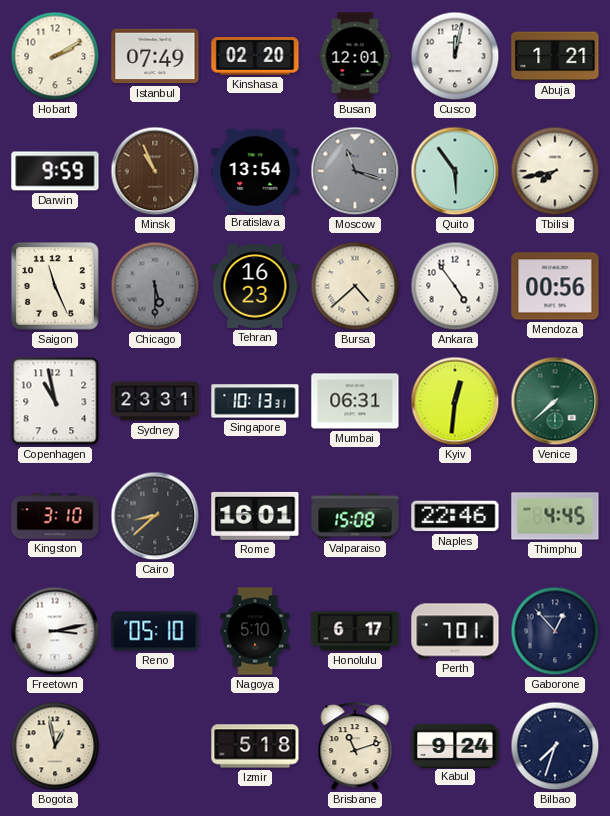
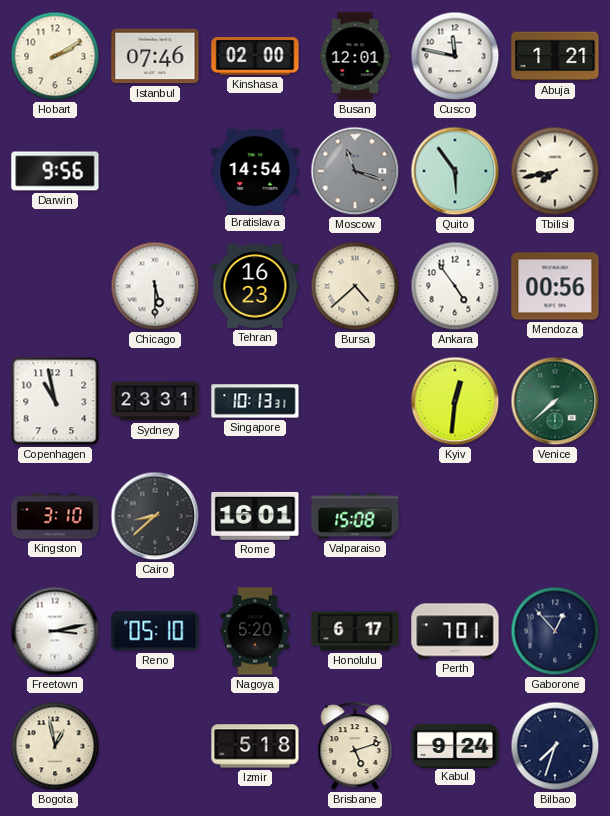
Istanbul: 07:49 -> 07:46
Kinshasa: 02:20 -> 02:00
Cusco: 12:02 -> 11:47
Darwin: 9:59 -> 9:56
Minsk: 10:56 -> none
Bratislava: 13:54 -> 14:54
Saigon: 11:26 -> none
Chicago dial: grey -> white
Mumbai: 06:31 -> none
Naples: 22:46 -> none
Thimphu: 4:45 -> none
Nagoya: 5:10 -> 5:20
Brisbane: 11:12 -> 5:12
